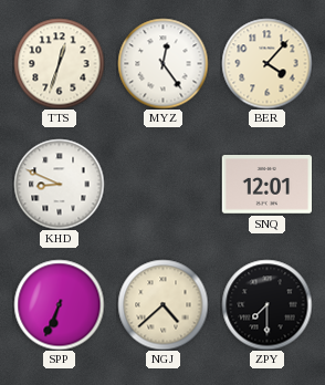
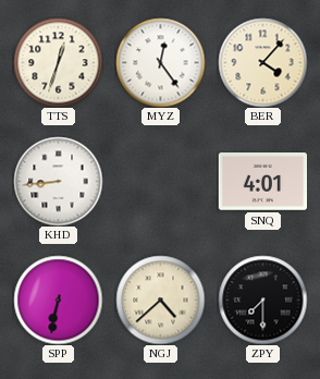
KHD: 8:49 -> 8:44
SNQ: 12:01 -> 4:01
SPP: 6:34 -> 6:32
